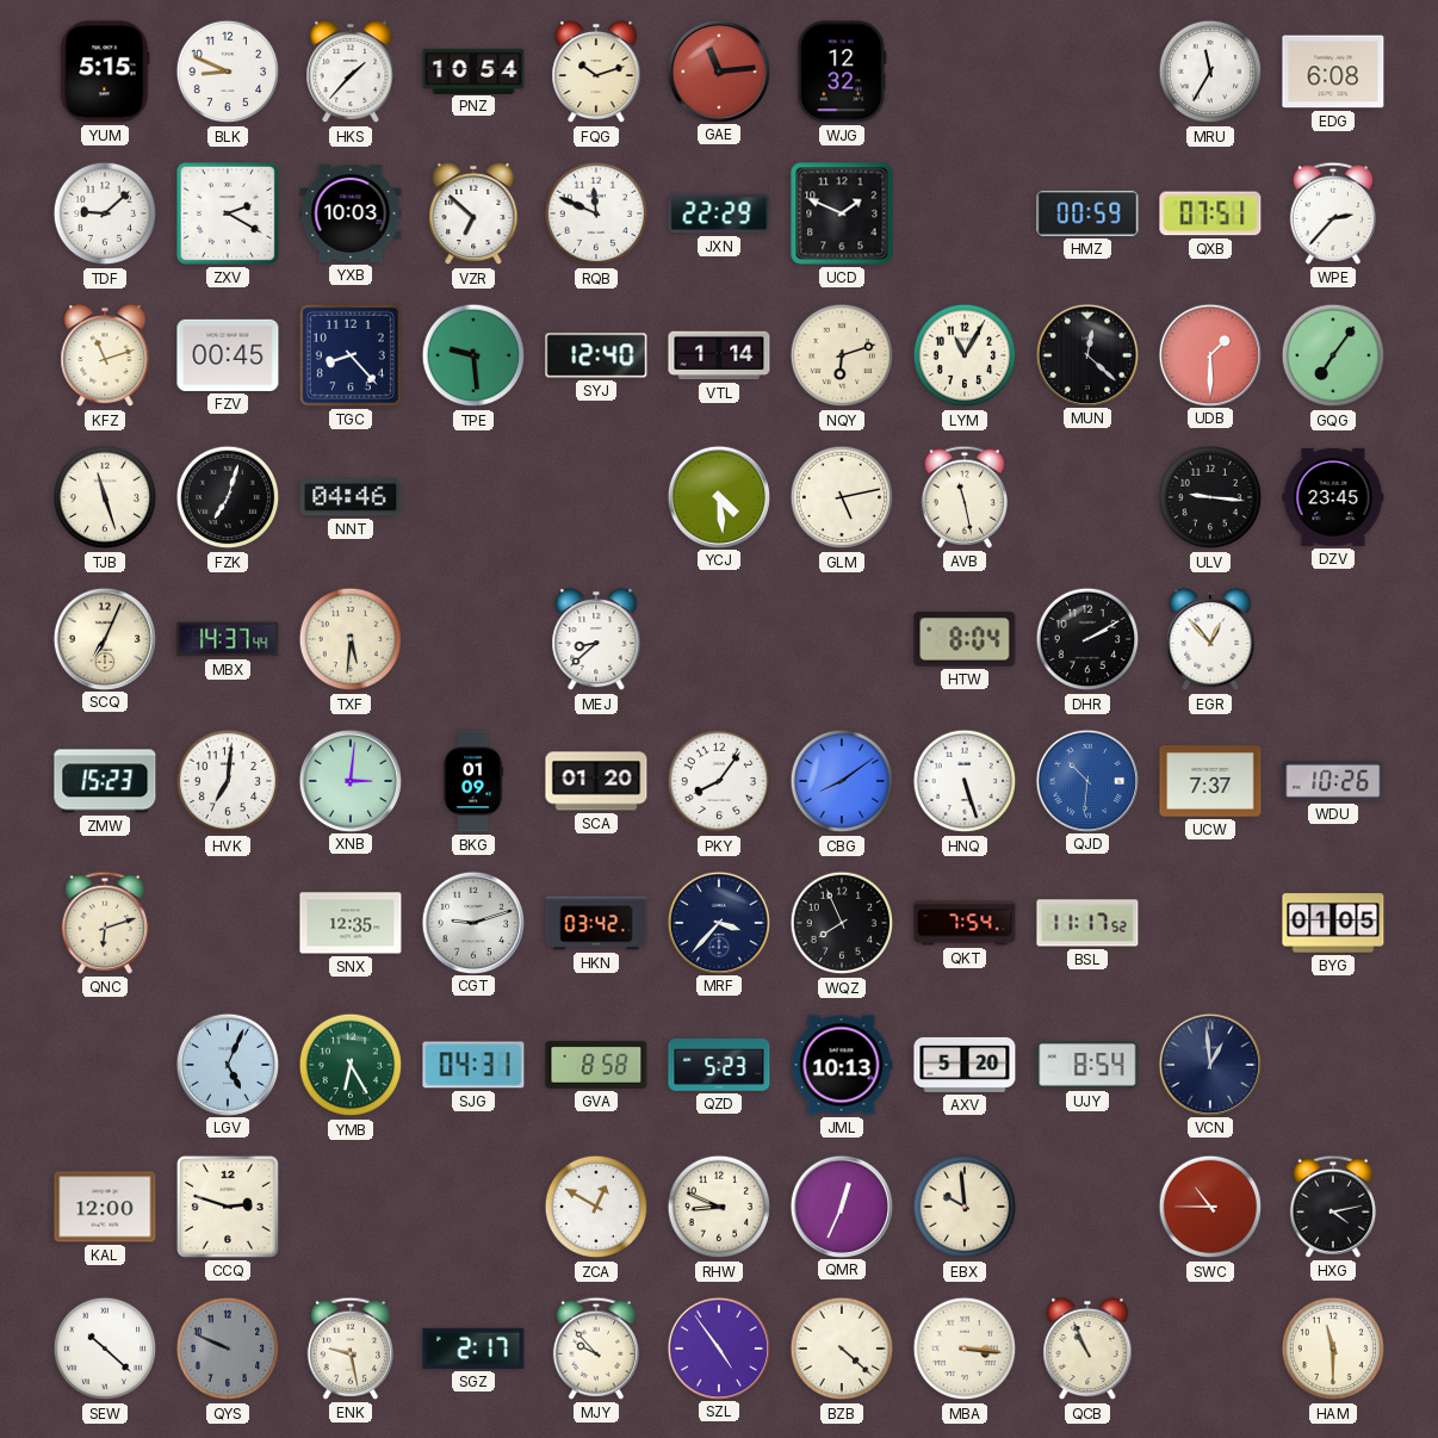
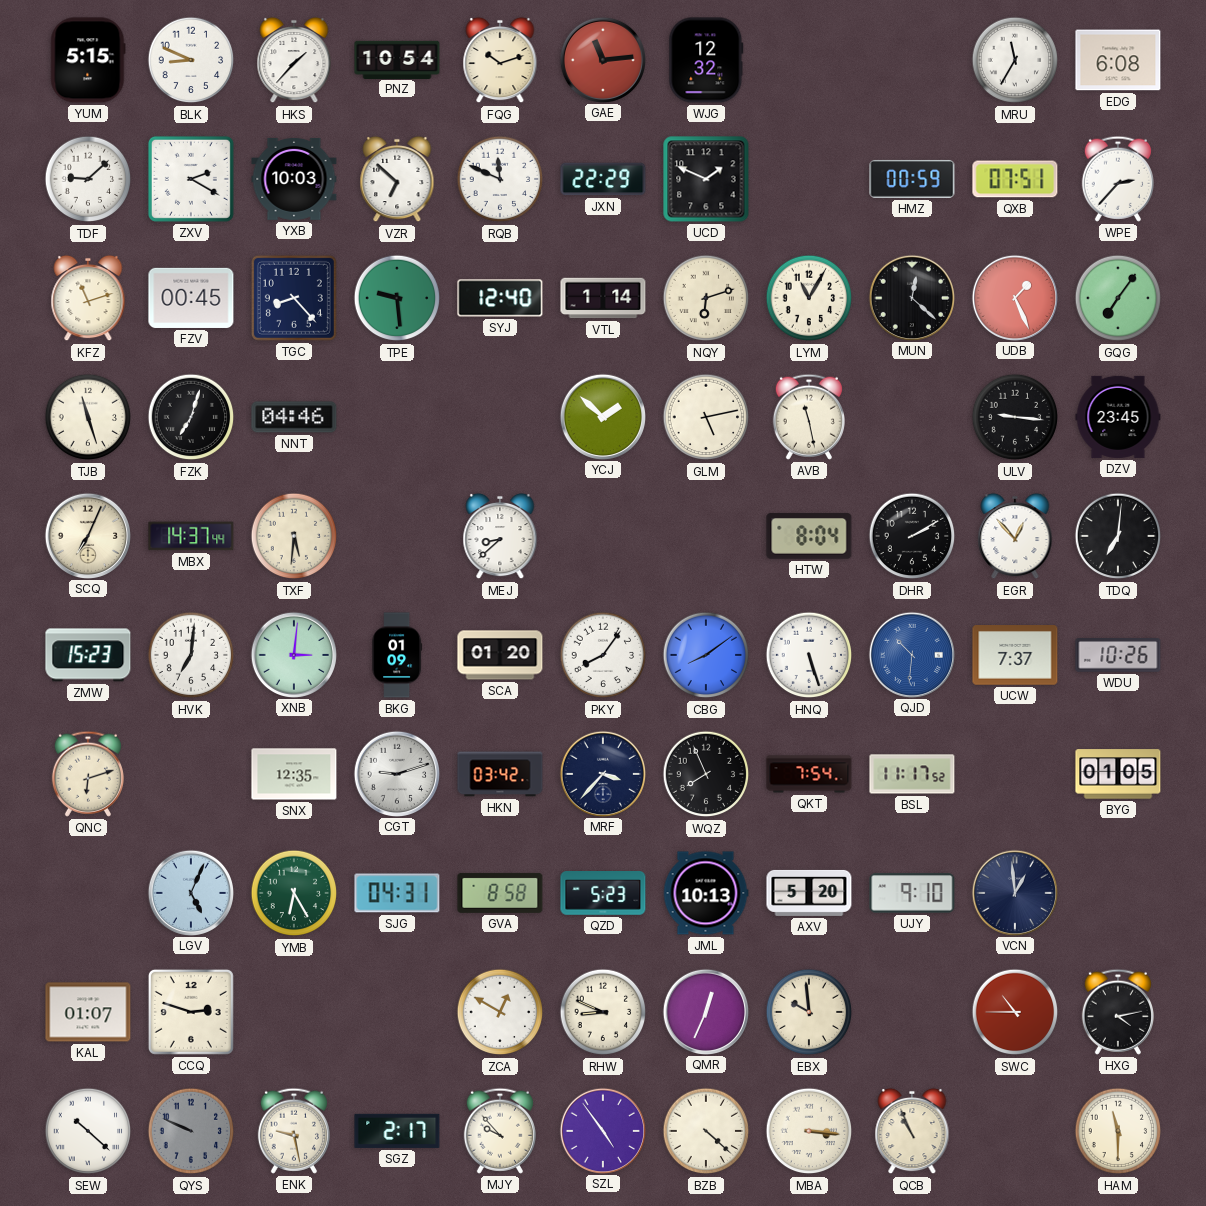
UDB: 1:30 -> 1:26
YCJ: 4:29 -> 1:52
TDQ: none -> 7:01
UJY: 8:54 -> 9:10
KAL: 12:00 -> 01:07
